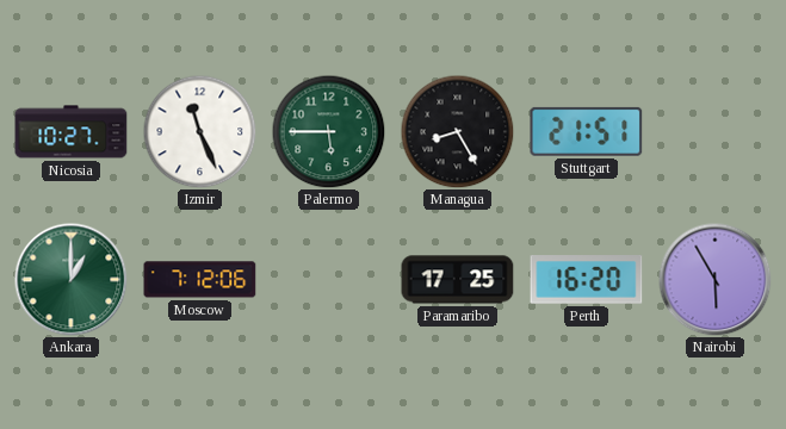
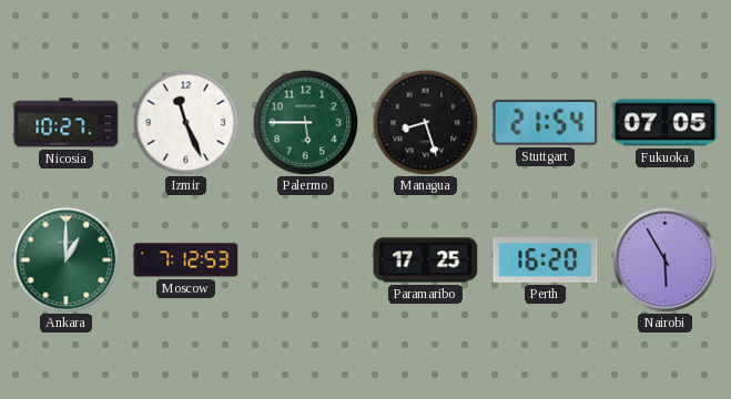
Managua: 8:25 -> 8:27
Stuttgart: 21:51 -> 21:54
Fukuoka: none -> 07:05
Moscow: 7:12:06 -> 7:12:53
